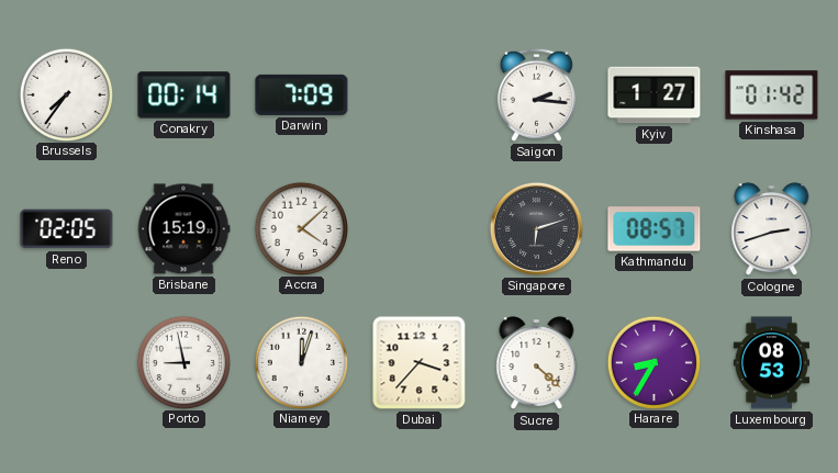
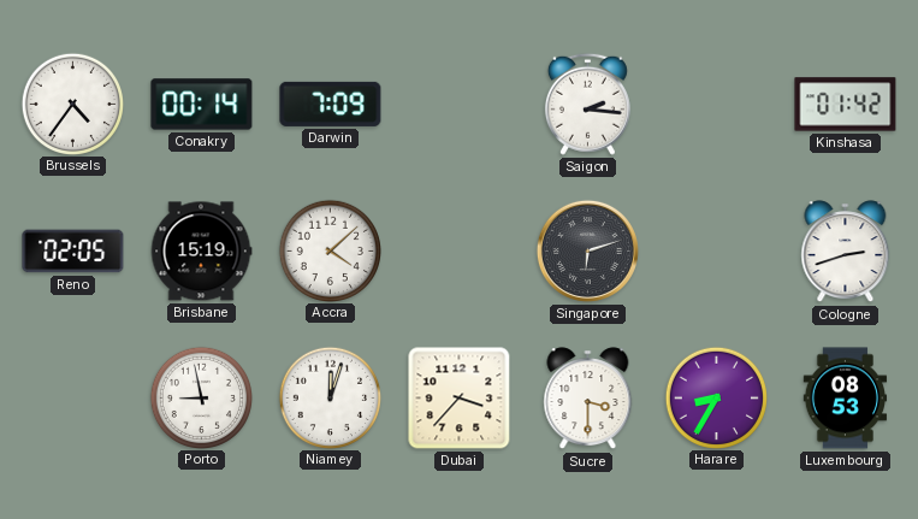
Brussels: 7:36 -> 4:36
Kyiv: 1:27 -> none
Kathmandu: 08:57 -> none
Sucre: 4:22 -> 3:30
